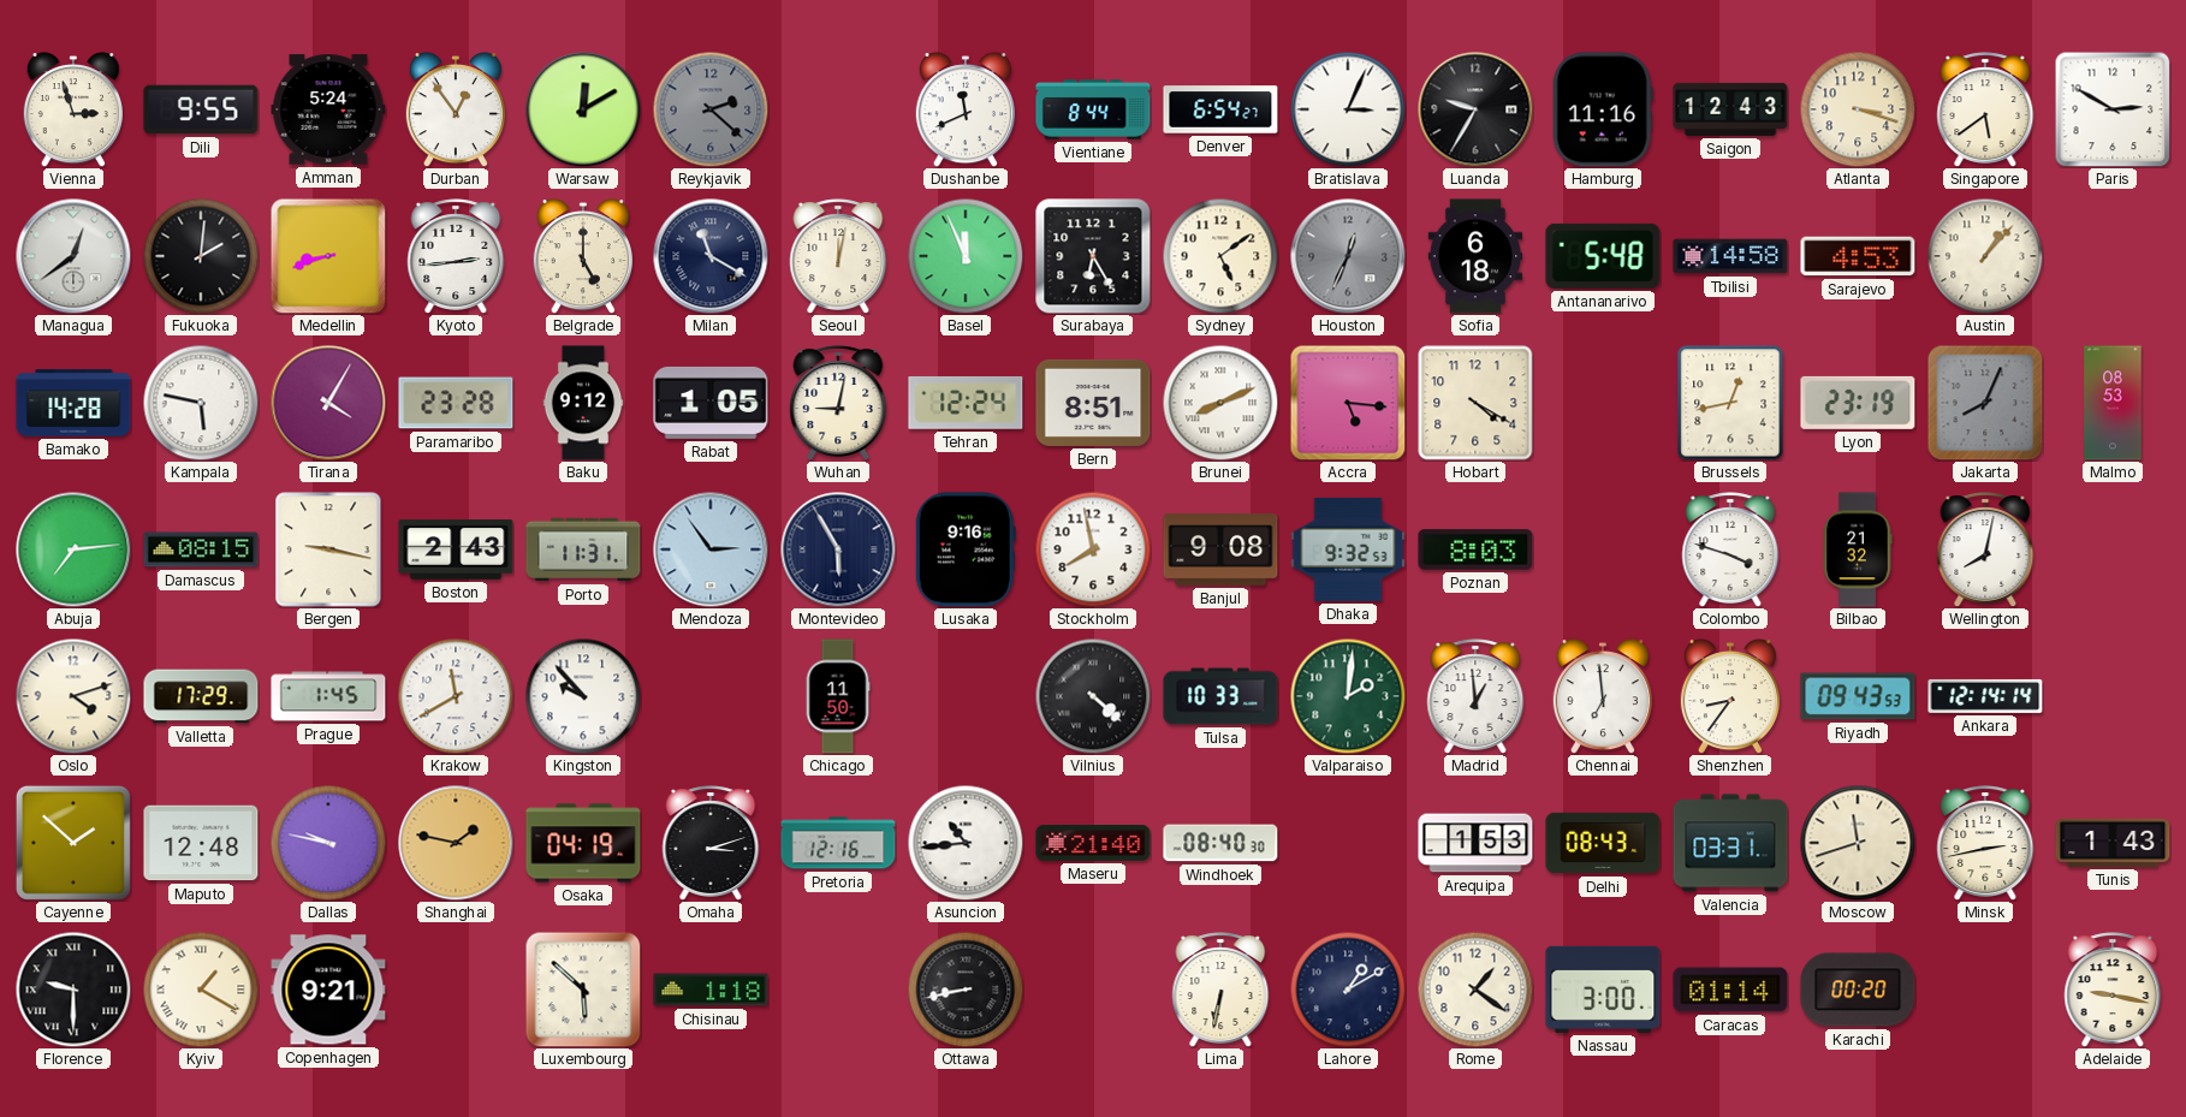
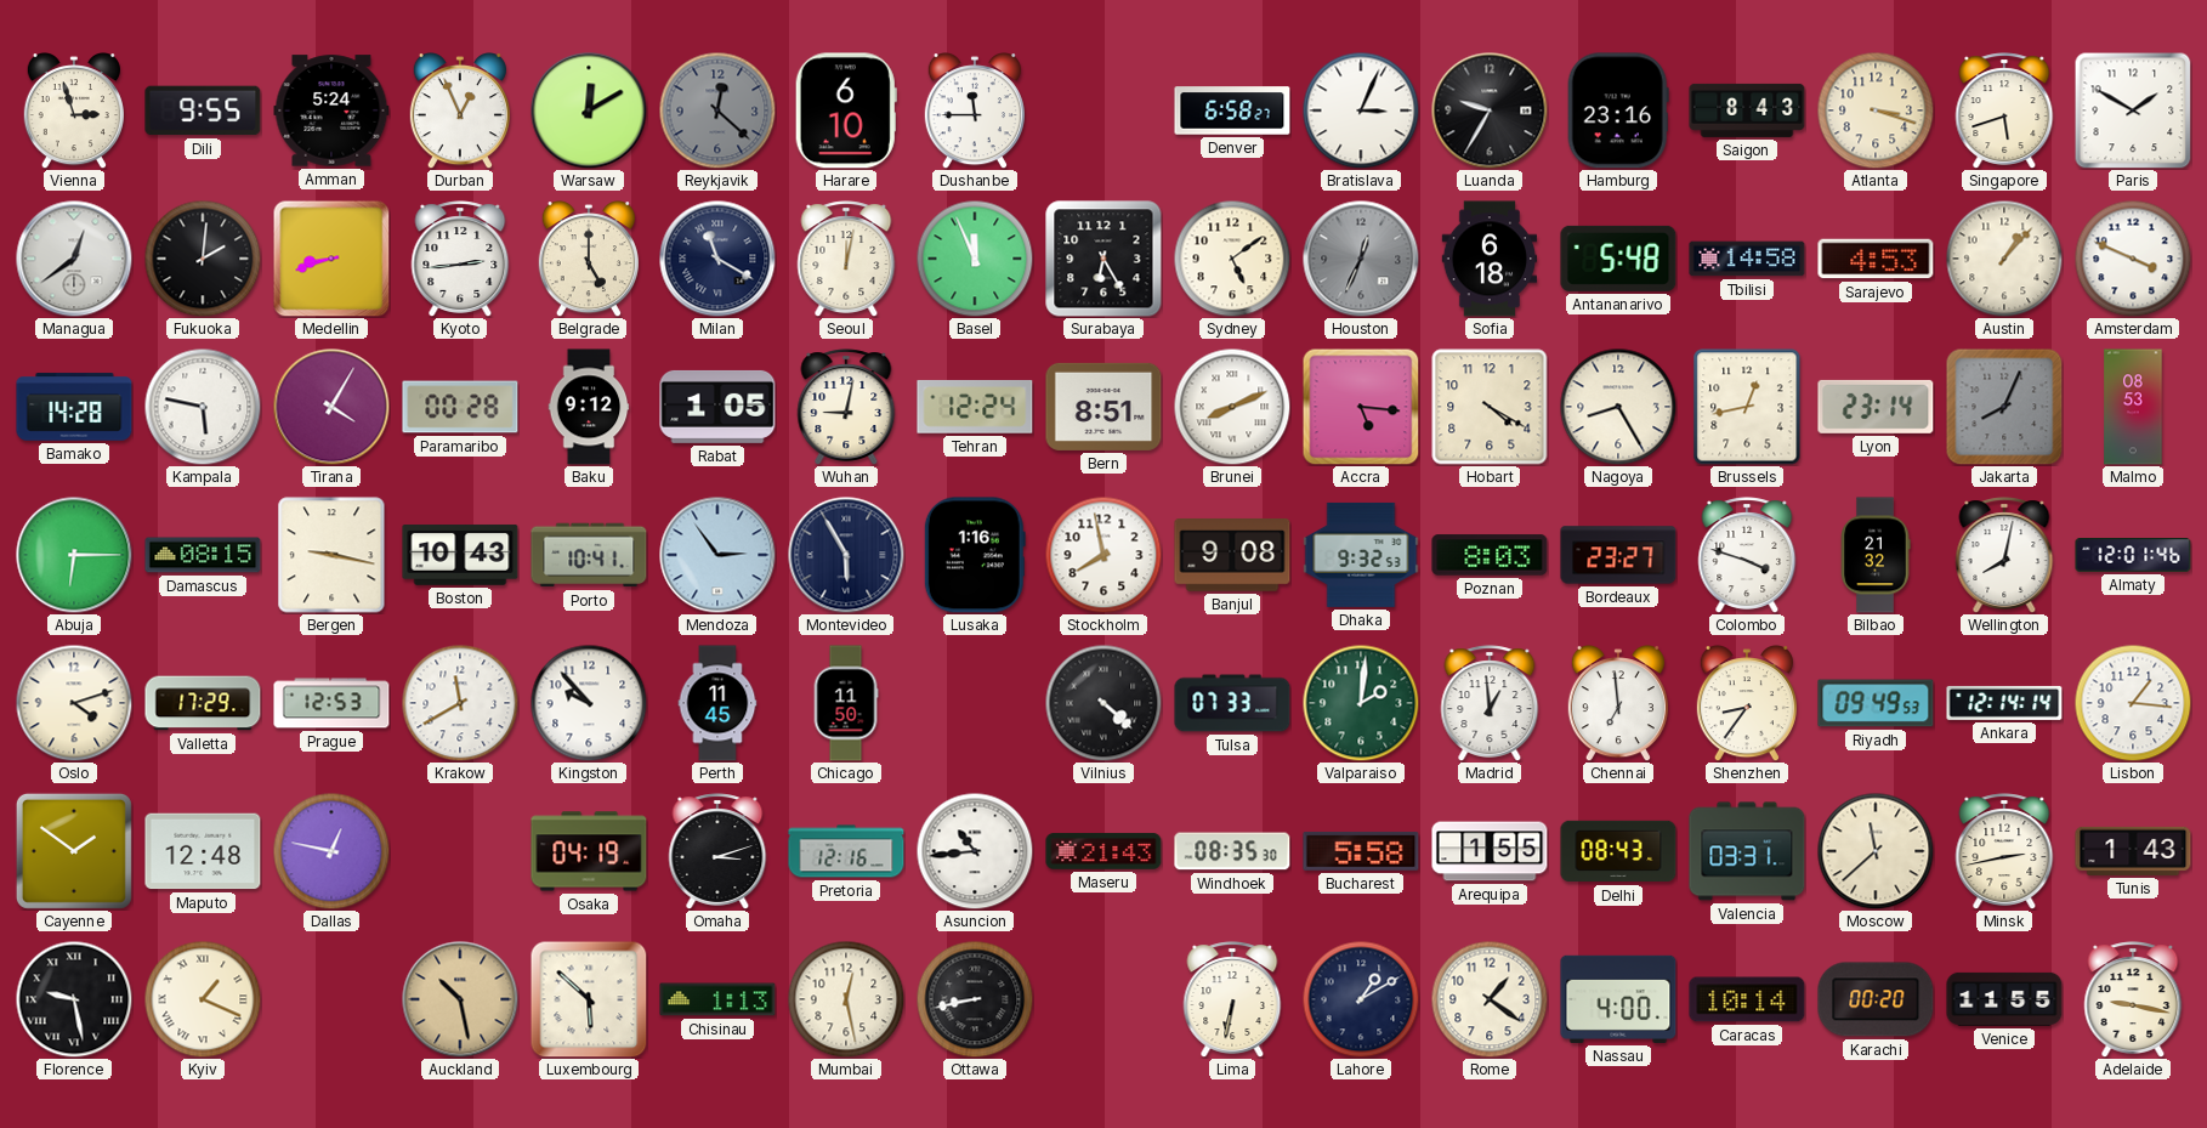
Durban: 12:54 -> 12:56
Reykjavik: 2:22 -> 12:22
Harare: none -> 6:10
Dushanbe: 11:41 -> 11:45
Vientiane: 8:44 -> none
Denver: 6:54 -> 6:58
Hamburg: 11:16 -> 23:16
Saigon: 12:43 -> 8:43
Singapore: 5:39 -> 5:42
Paris: 2:50 -> 1:50
Amsterdam: none -> 3:49
Paramaribo: 23:28 -> 00:28
Nagoya: none -> 8:25
Lyon: 23:19 -> 23:14
Abuja: 7:14 -> 6:15
Boston: 2:43 -> 10:43
Porto: 11:31 -> 10:41
Lusaka: 9:16 -> 1:16
Bordeaux: none -> 23:27
Almaty: none -> 12:01
Prague: 1:45 -> 12:53
Perth: none -> 11:45
Tulsa: 10:33 -> 07:33
Riyadh: 09:43 -> 09:49
Lisbon: none -> 1:16
Cayenne: 1:52 -> 1:51
Dallas: 9:47 -> 12:47
Shanghai: 1:47 -> none
Maseru: 21:40 -> 21:43
Windhoek: 08:40 -> 08:35
Bucharest: none -> 5:58
Arequipa: 1:53 -> 1:55
Moscow: 11:42 -> 11:38
Florence: 9:30 -> 9:28
Kyiv: 1:20 -> 1:19
Copenhagen: 9:21 -> none
Auckland: none -> 10:28
Chisinau: 1:18 -> 1:13
Mumbai: none -> 12:28
Nassau: 3:00 -> 4:00
Caracas: 01:14 -> 10:14
Venice: none -> 11:55
